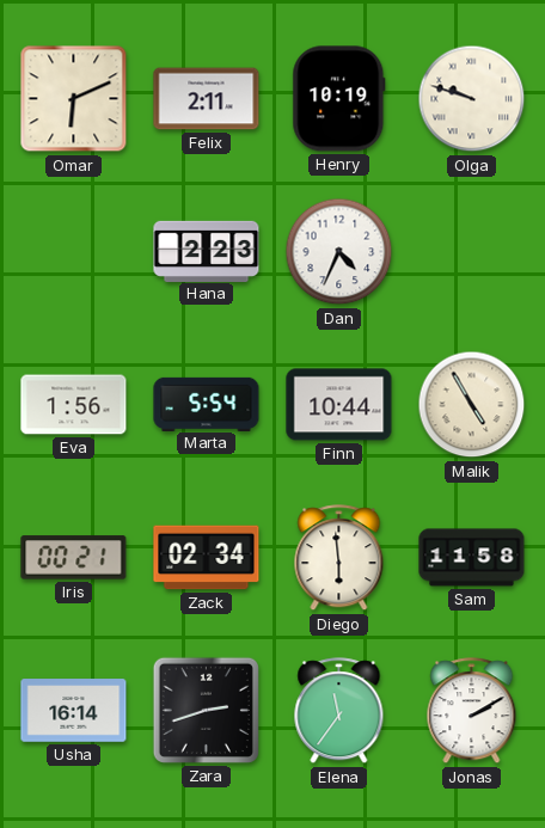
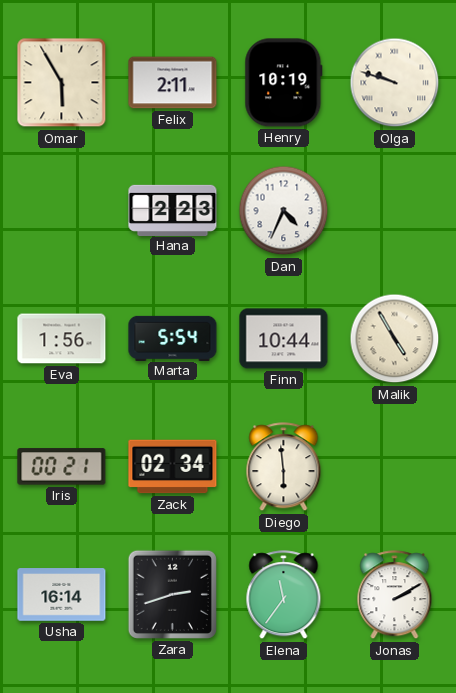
Omar: 6:11 -> 5:55
Sam: 11:58 -> none
